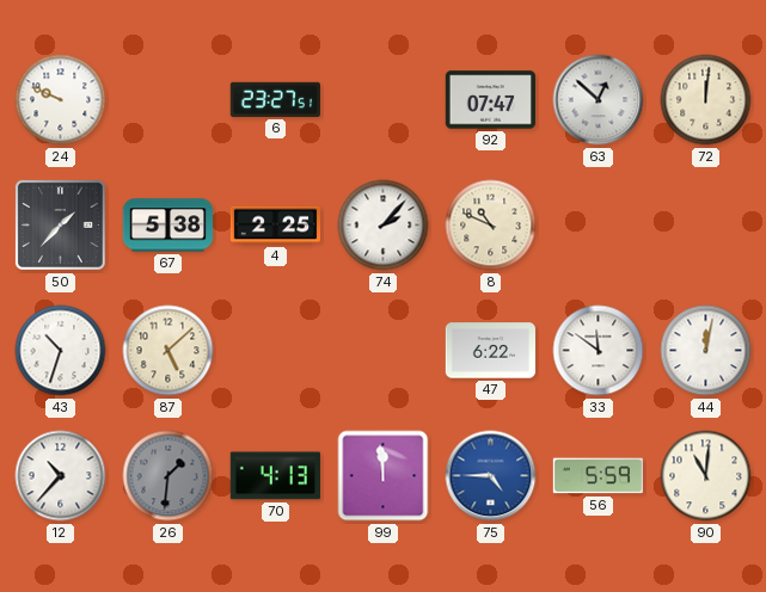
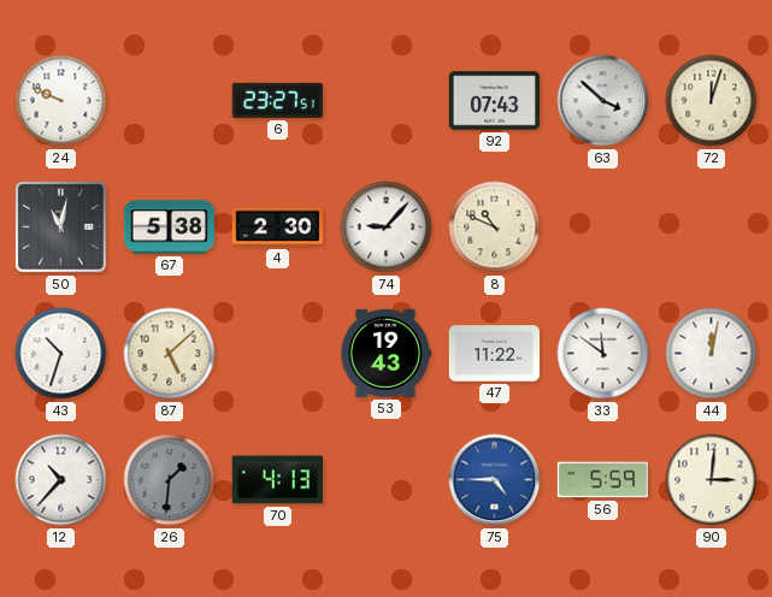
92: 07:47 -> 07:43
63: 12:52 -> 3:52
72: 12:01 -> 12:03
50: 1:37 -> 11:02
4: 2:25 -> 2:30
74: 2:07 -> 9:07
53: none -> 19:43
47: 6:22 -> 11:22
99: 11:59 -> none
90: 11:01 -> 3:01
